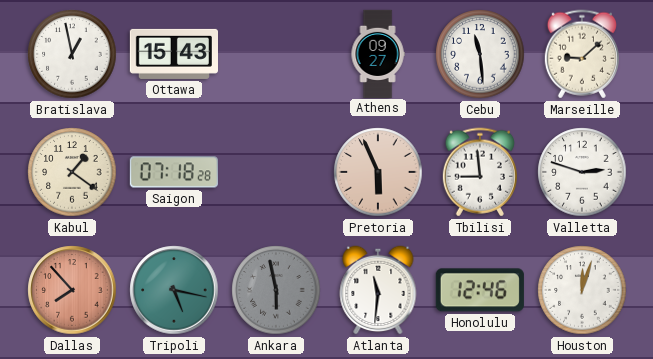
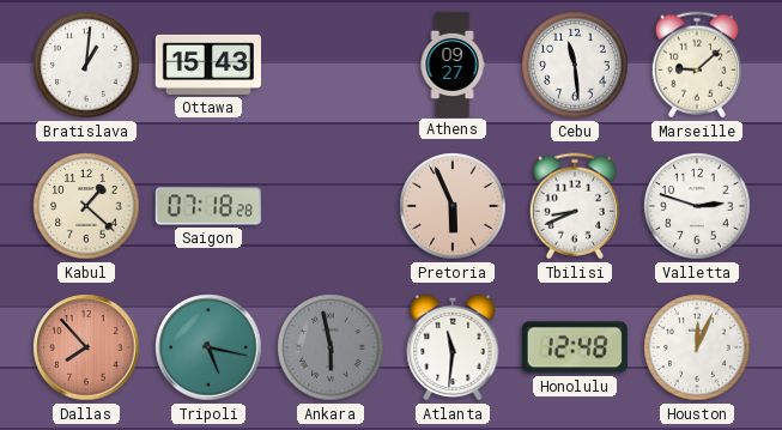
Bratislava: 12:58 -> 1:01
Kabul: 1:21 -> 1:22
Tbilisi: 8:59 -> 8:41
Honolulu: 12:46 -> 12:48
Houston: 12:03 -> 12:04
